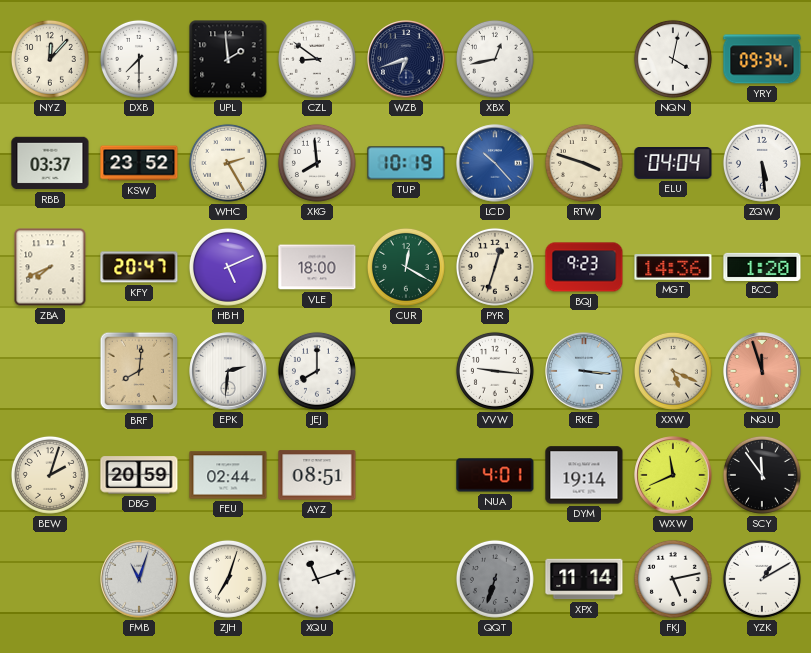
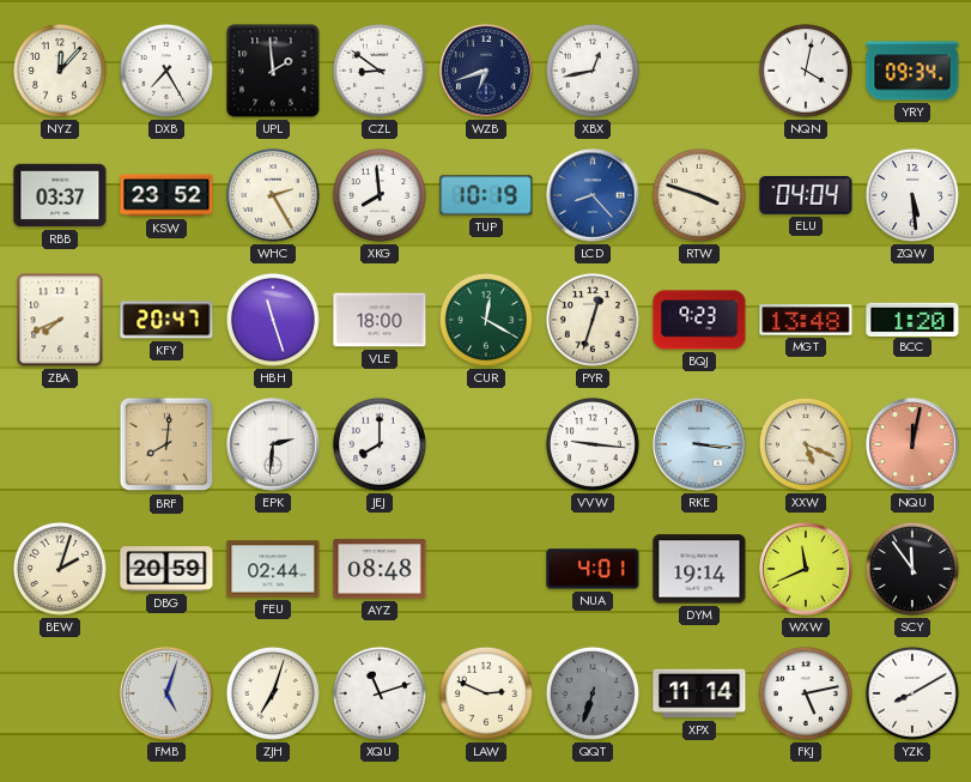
DXB: 7:30 -> 7:25
LCD: 10:23 -> 8:23
HBH: 5:11 -> 11:27
MGT: 14:36 -> 13:48
NQU: 11:57 -> 12:02
AYZ: 08:51 -> 08:48
FMB: 11:03 -> 5:03
LAW: none -> 2:49
YZK: 1:10 -> 8:10
